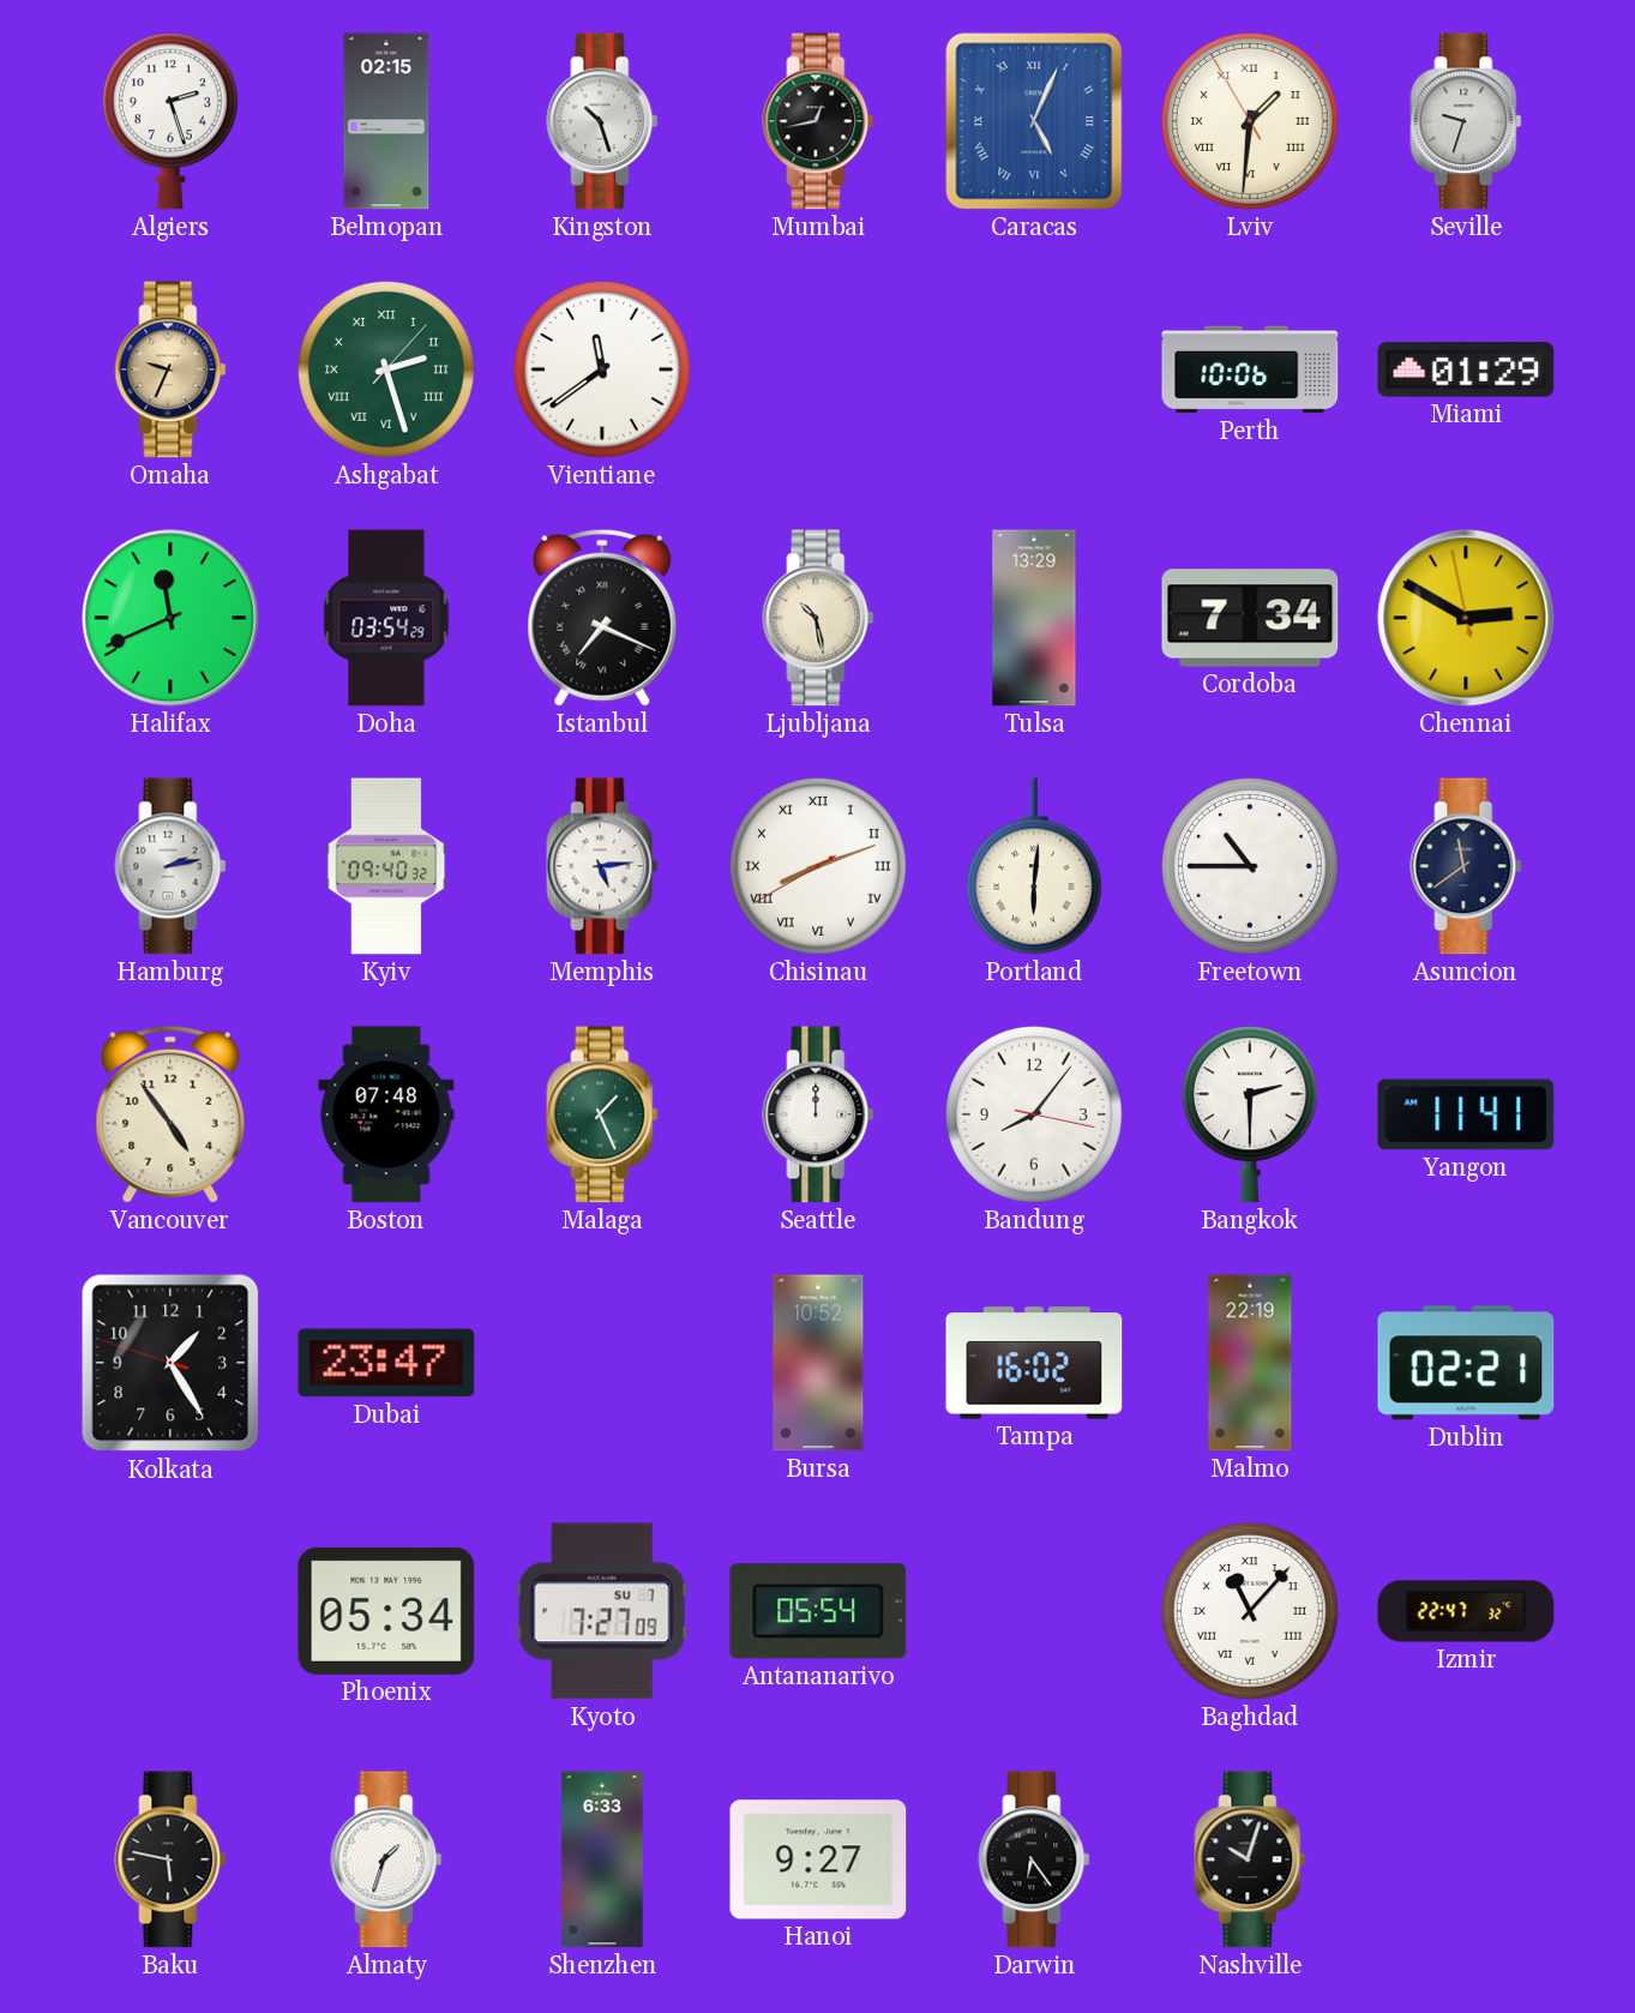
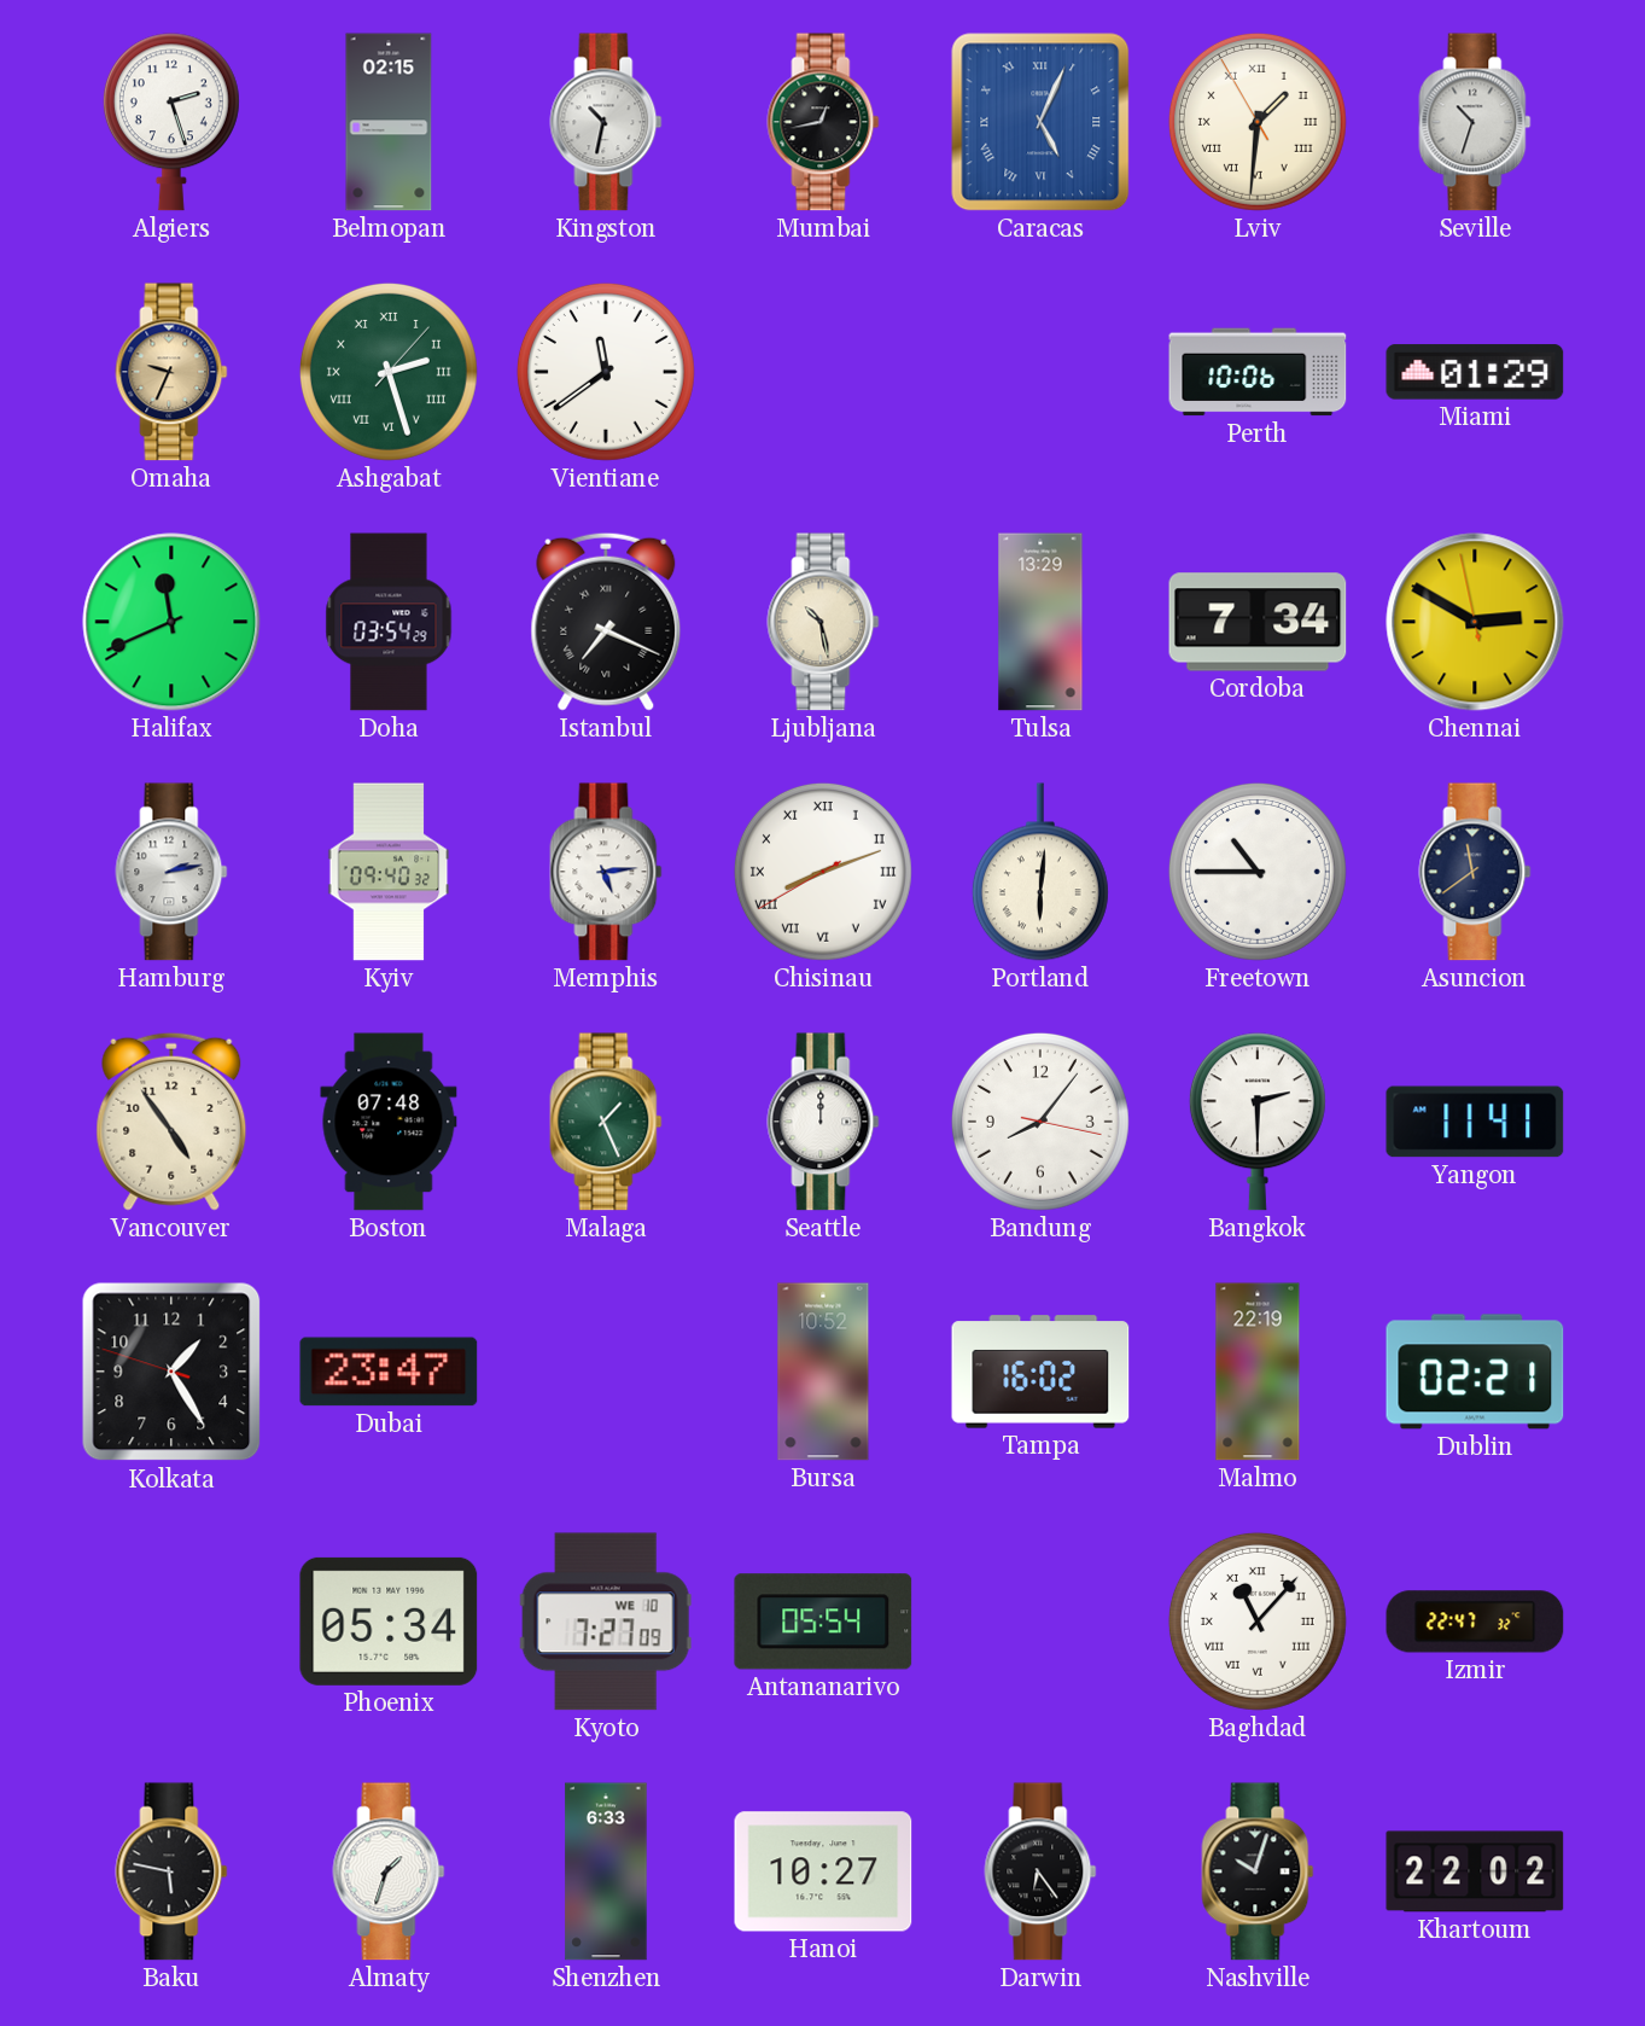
Kingston: 10:27 -> 10:32
Seville: 9:33 -> 10:33
Kyoto date: SU 7 -> WE 10
Hanoi: 9:27 -> 10:27
Khartoum: none -> 22:02
